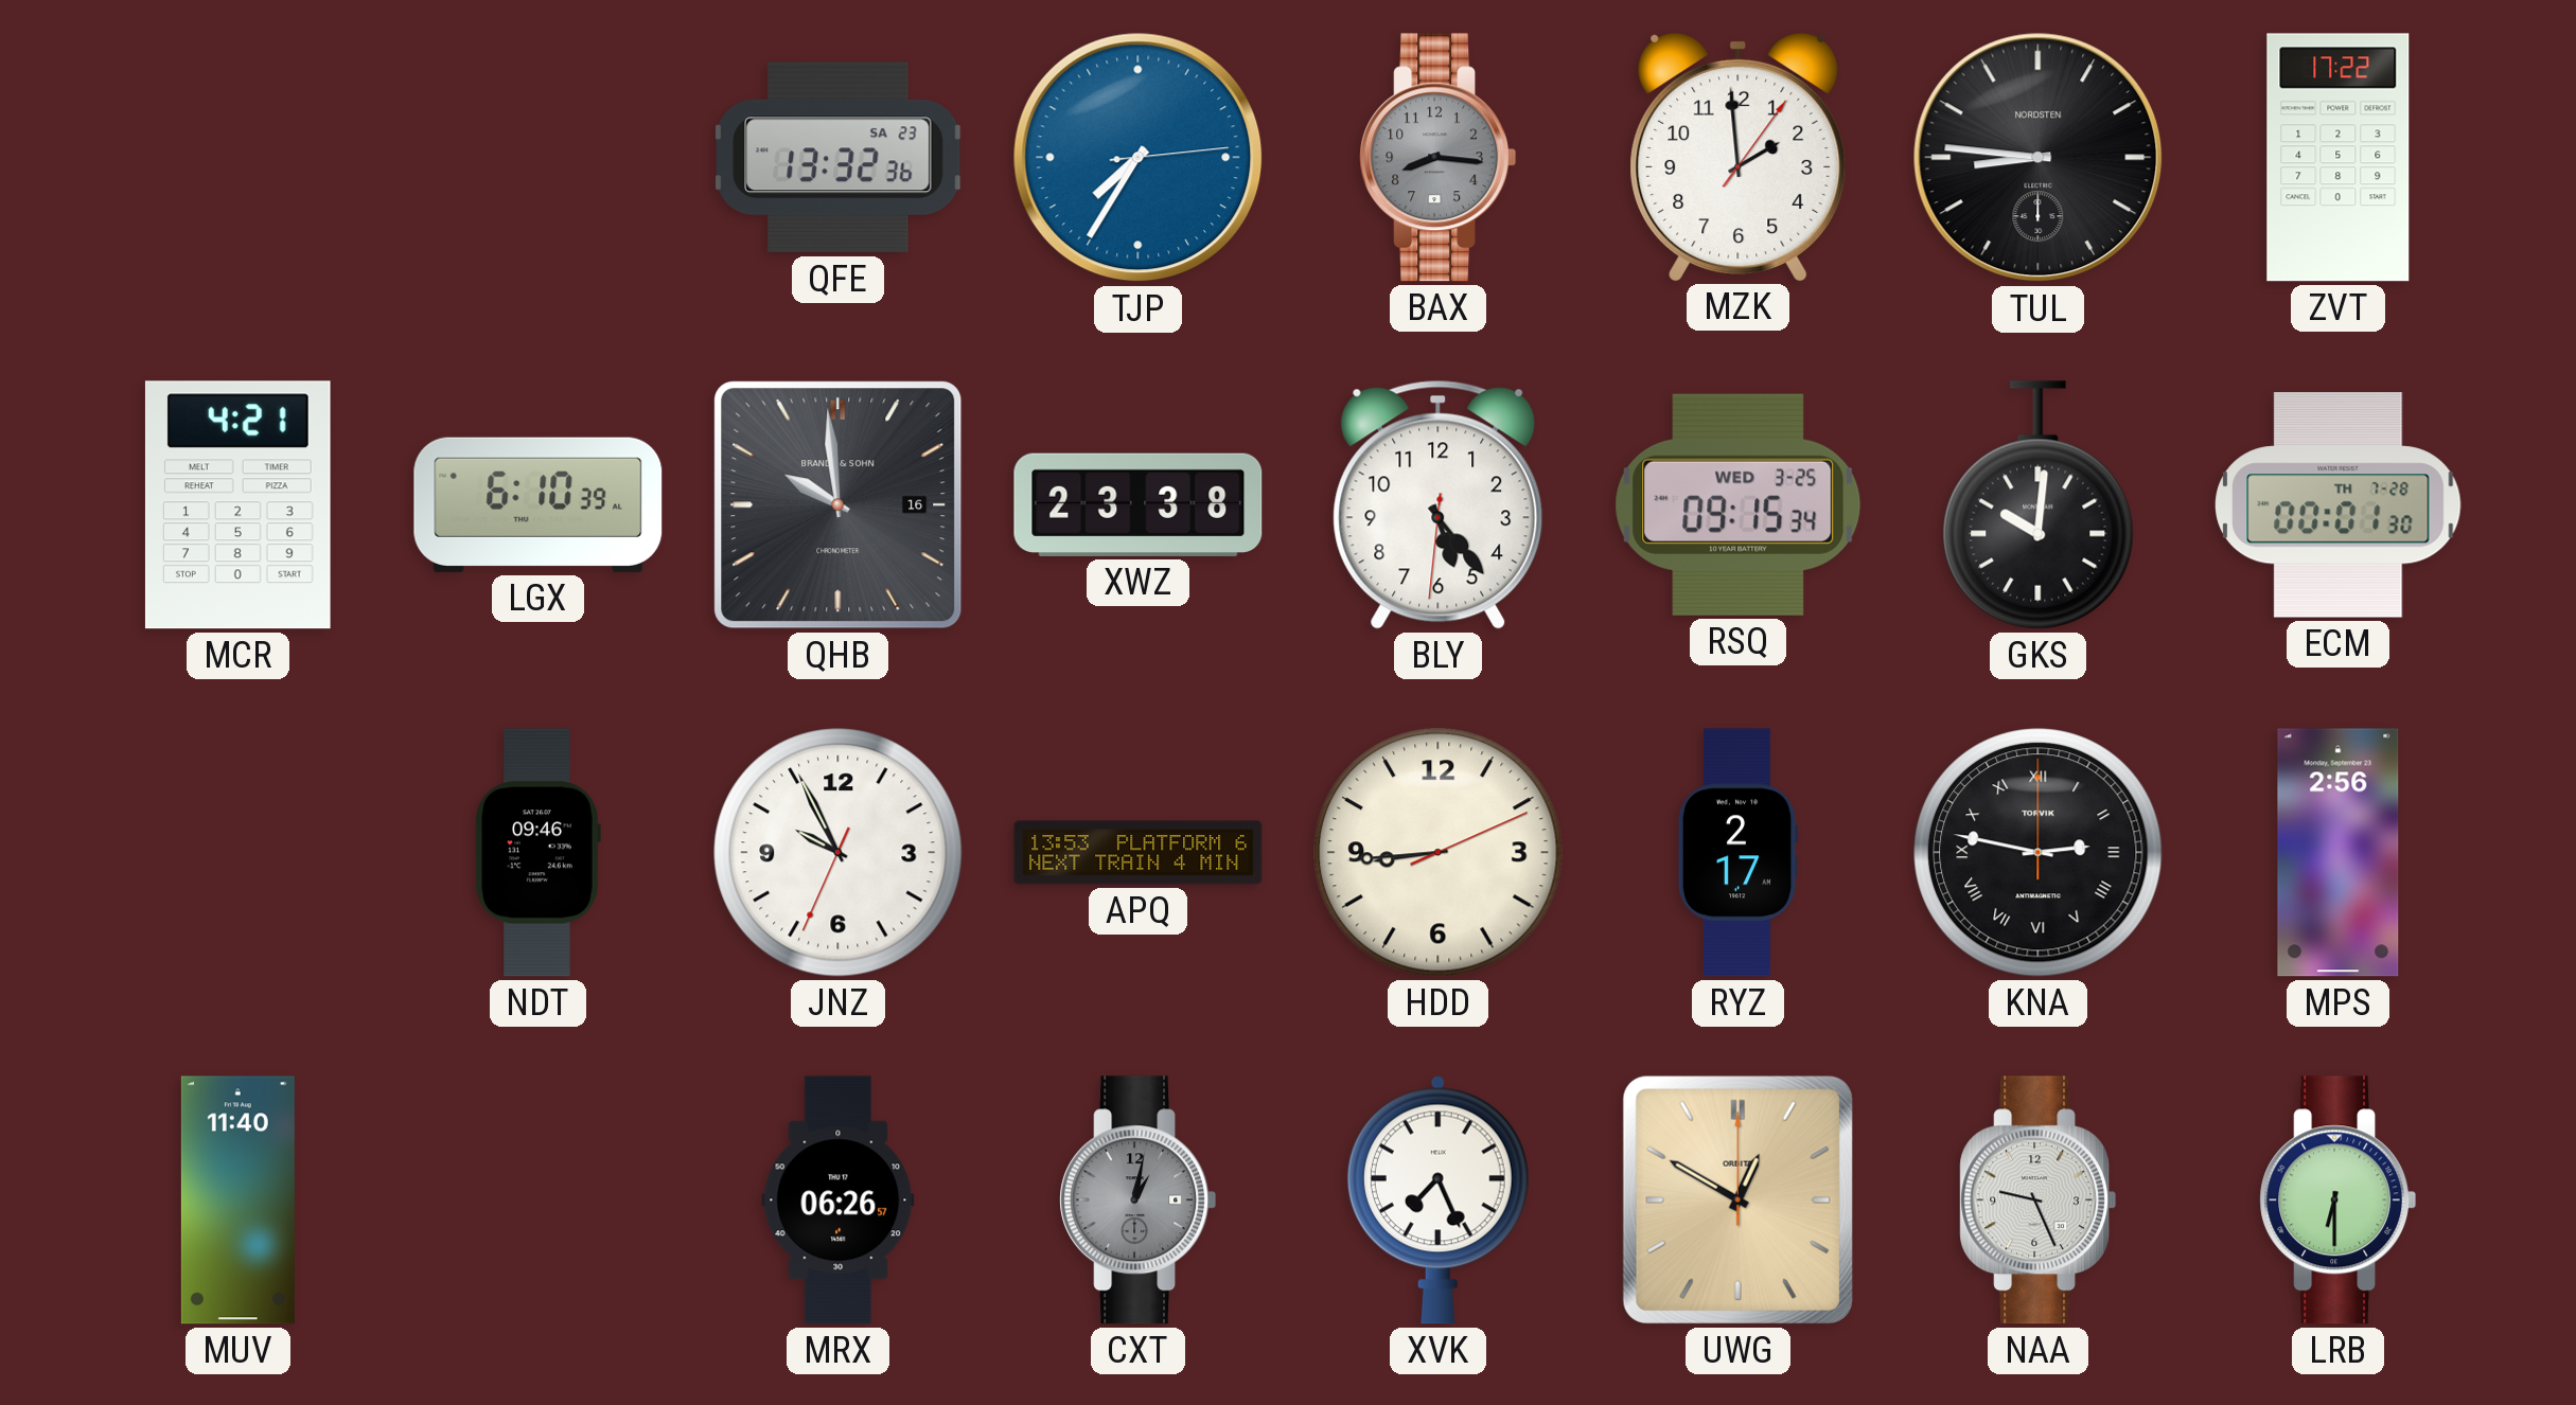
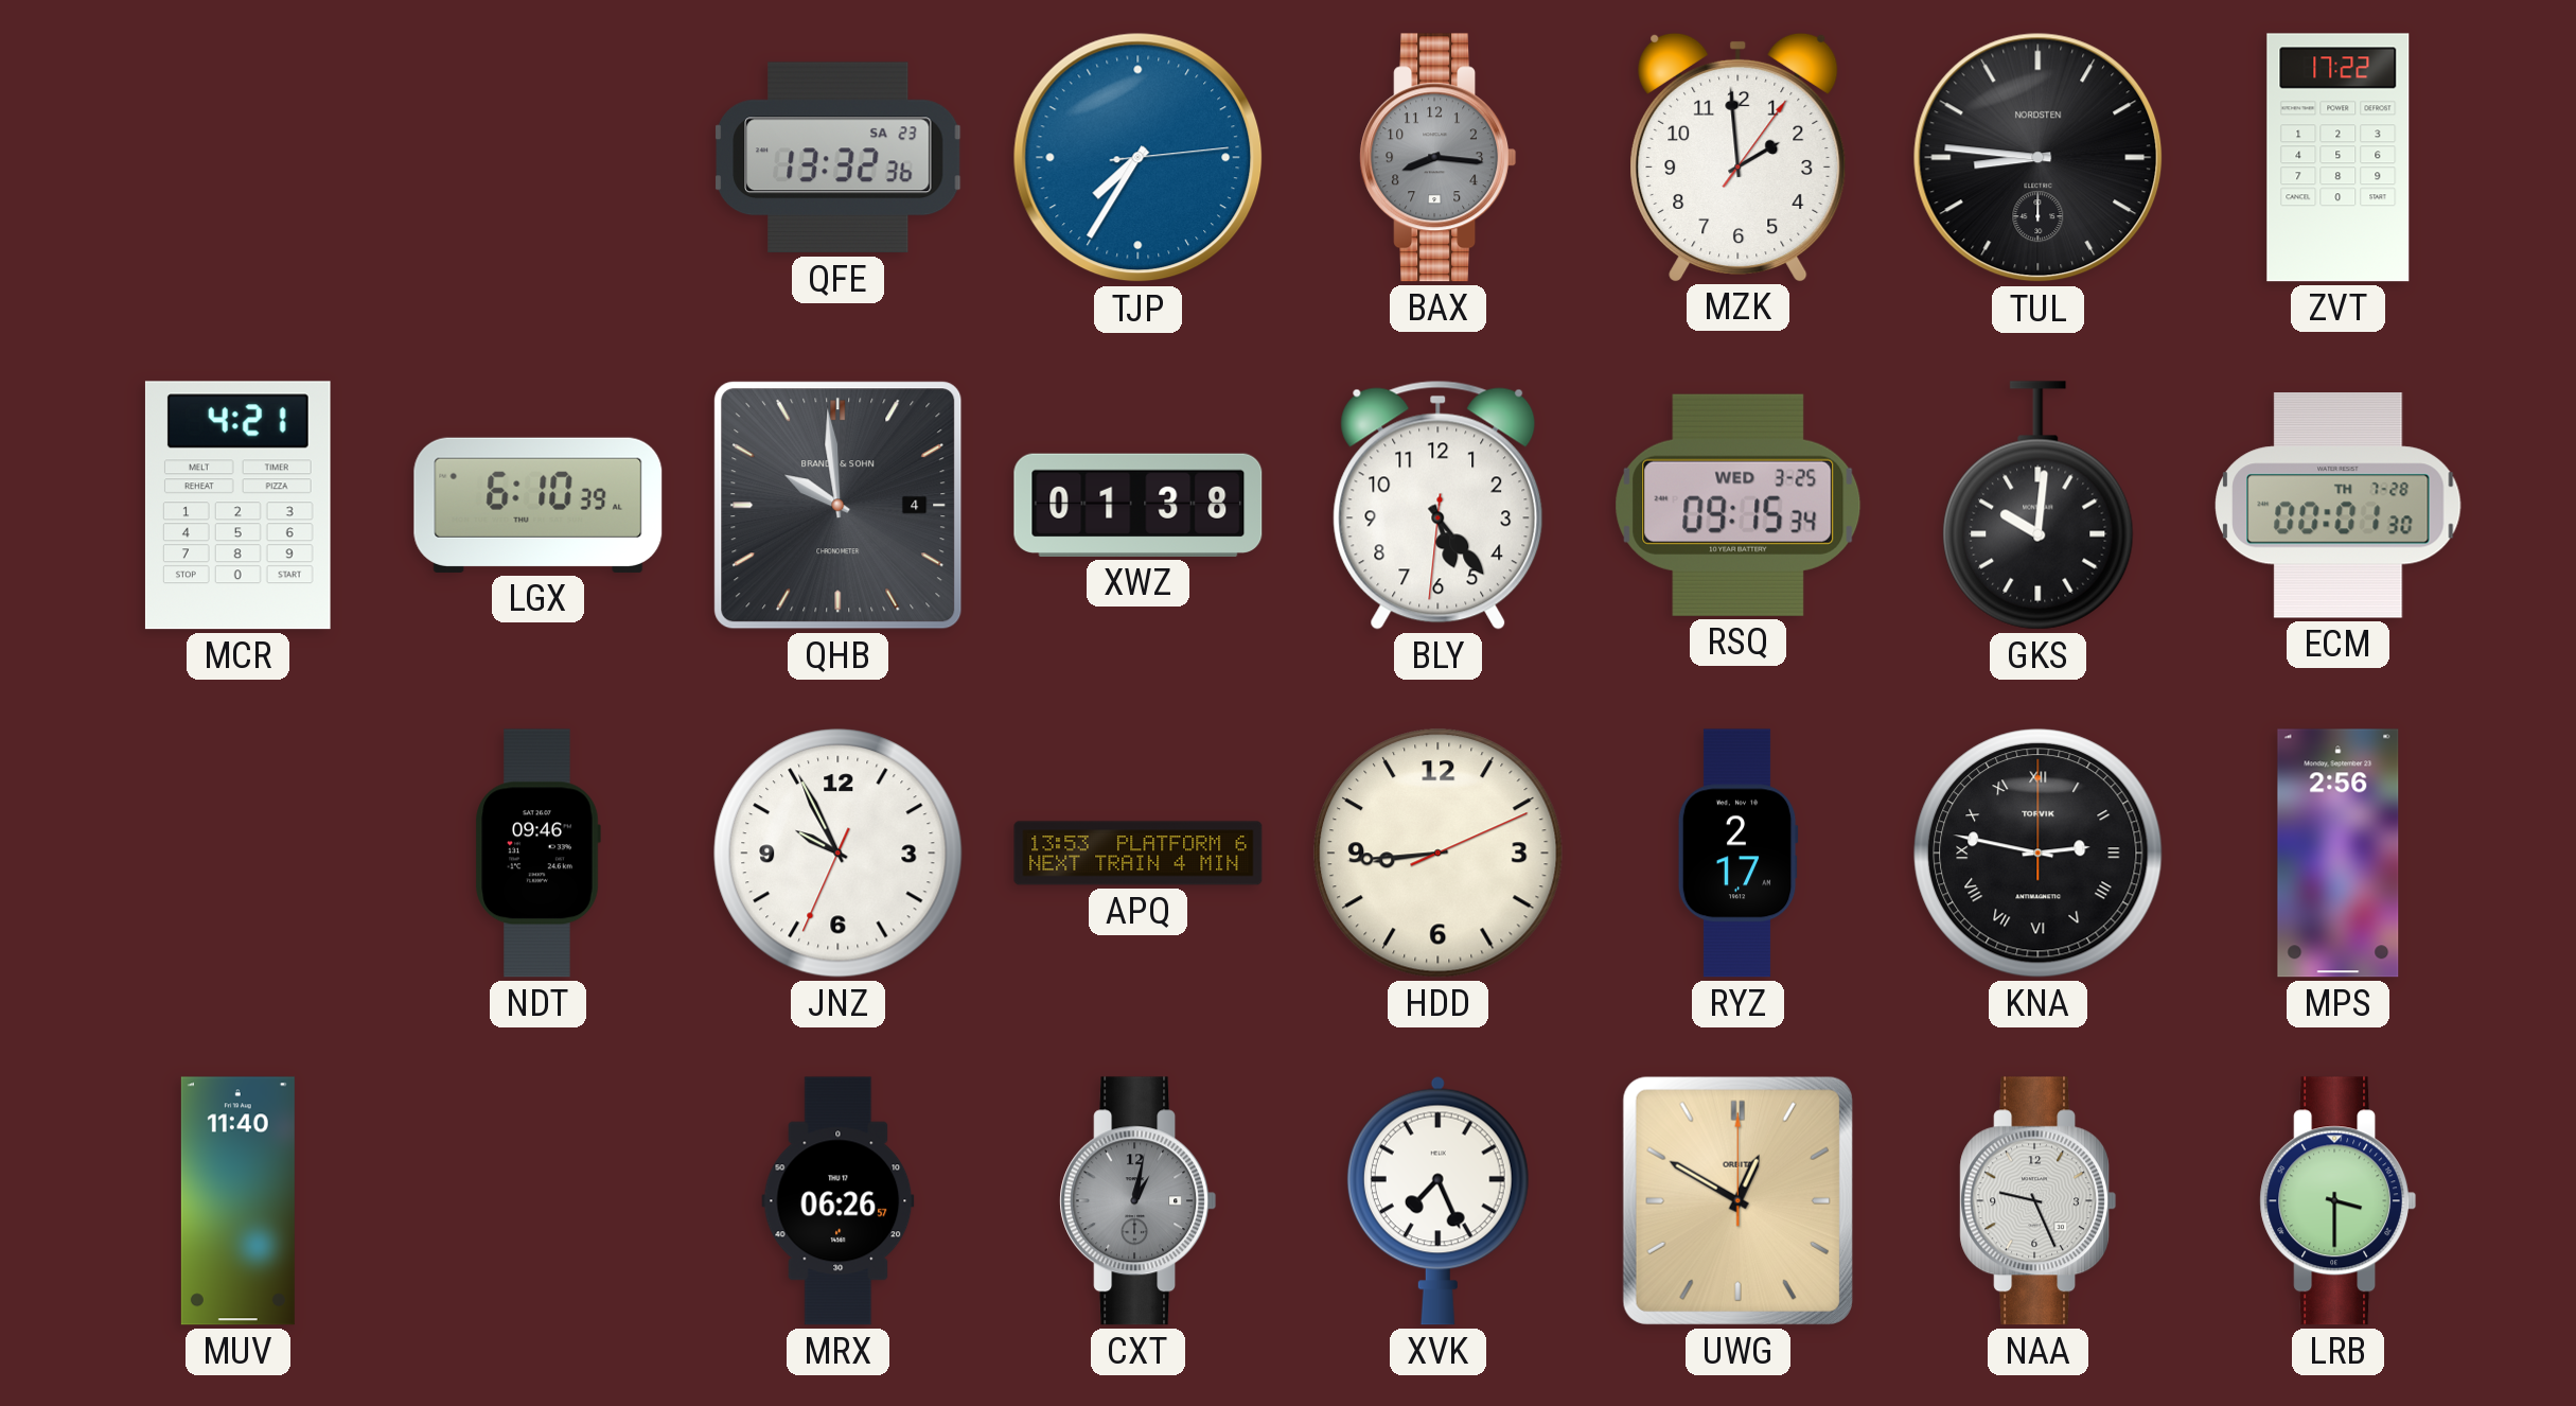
QHB date: 16 -> 4
XWZ: 23:38 -> 01:38
LRB: 6:30 -> 3:30
